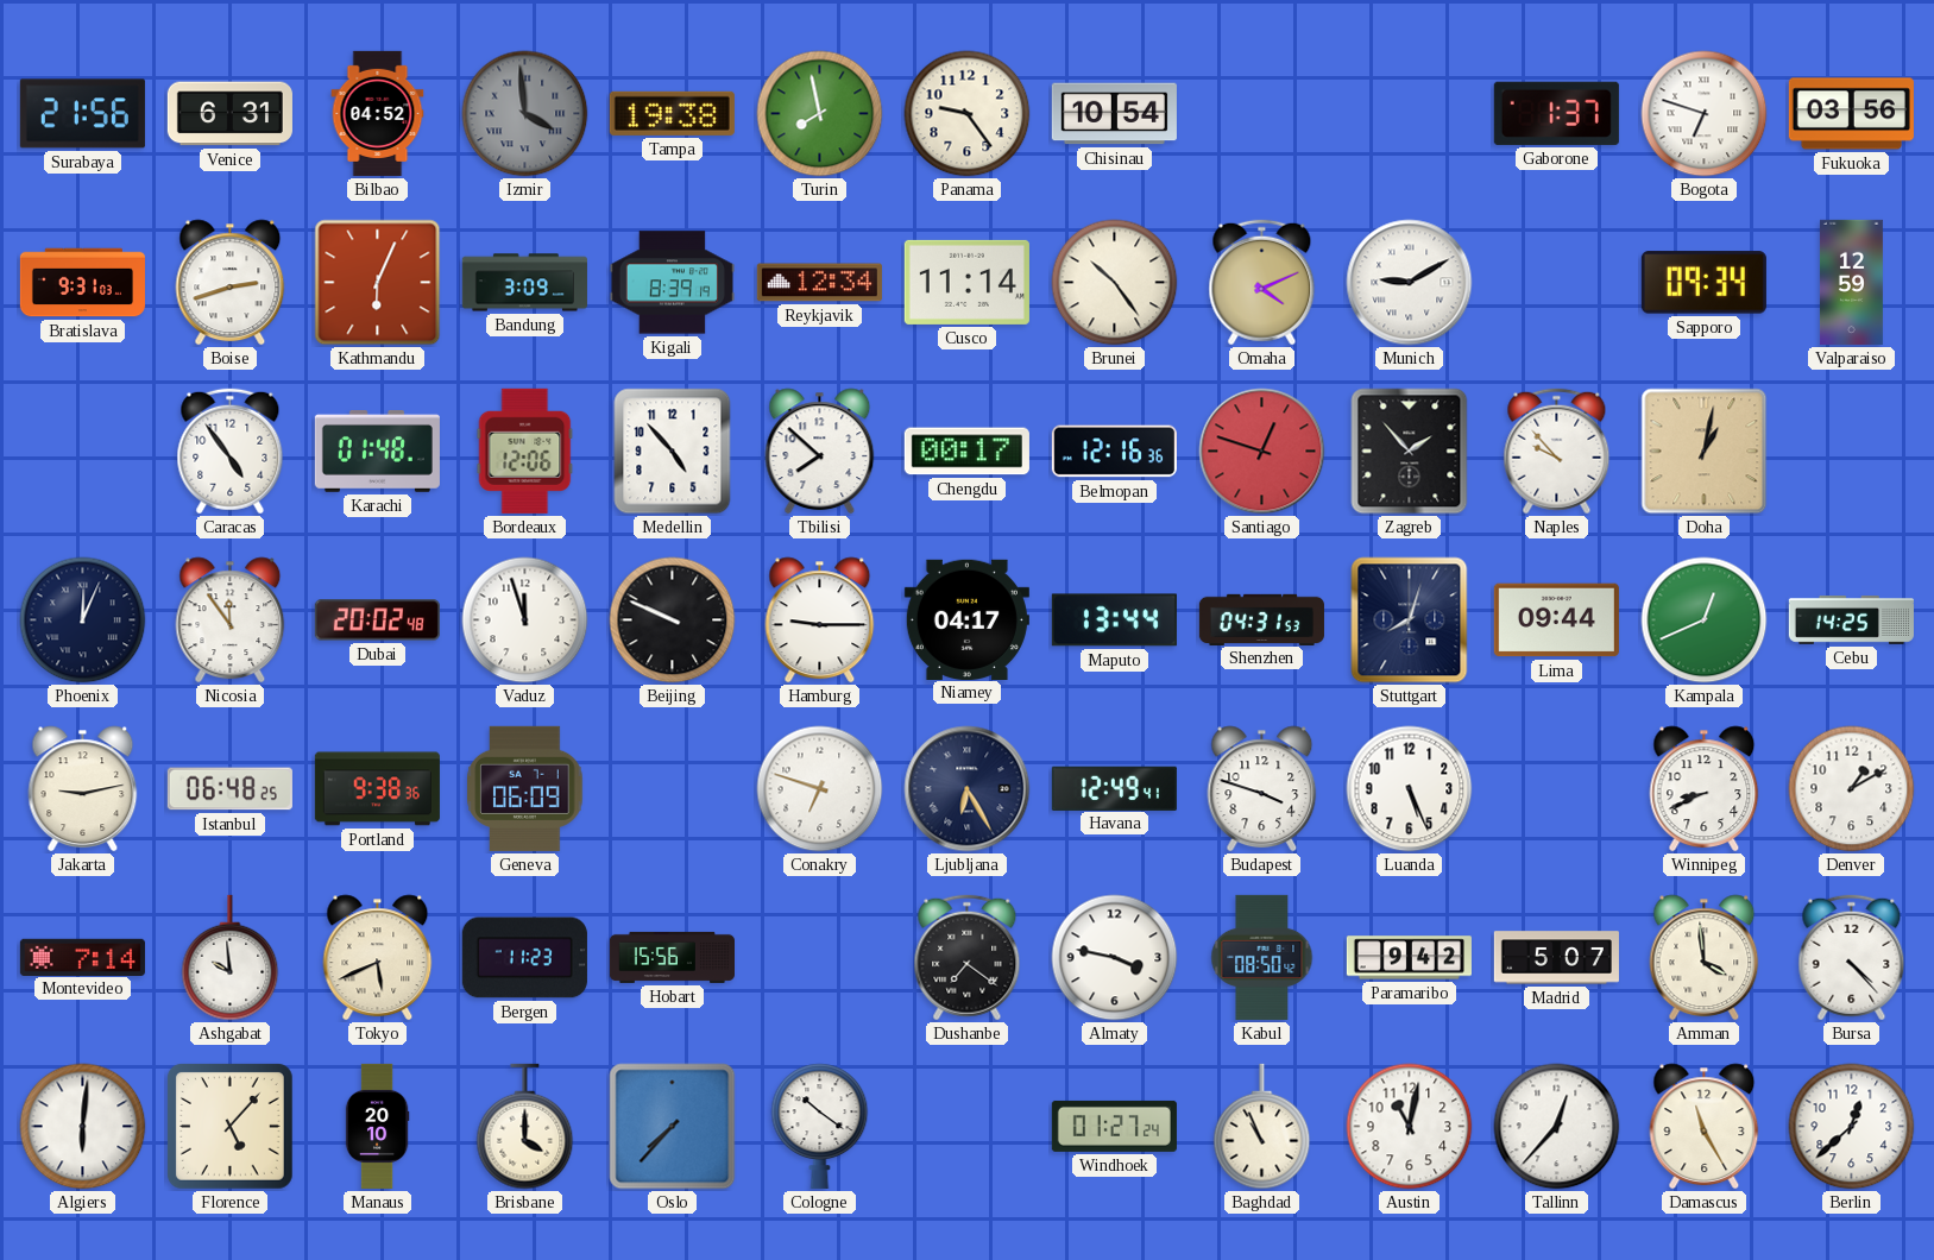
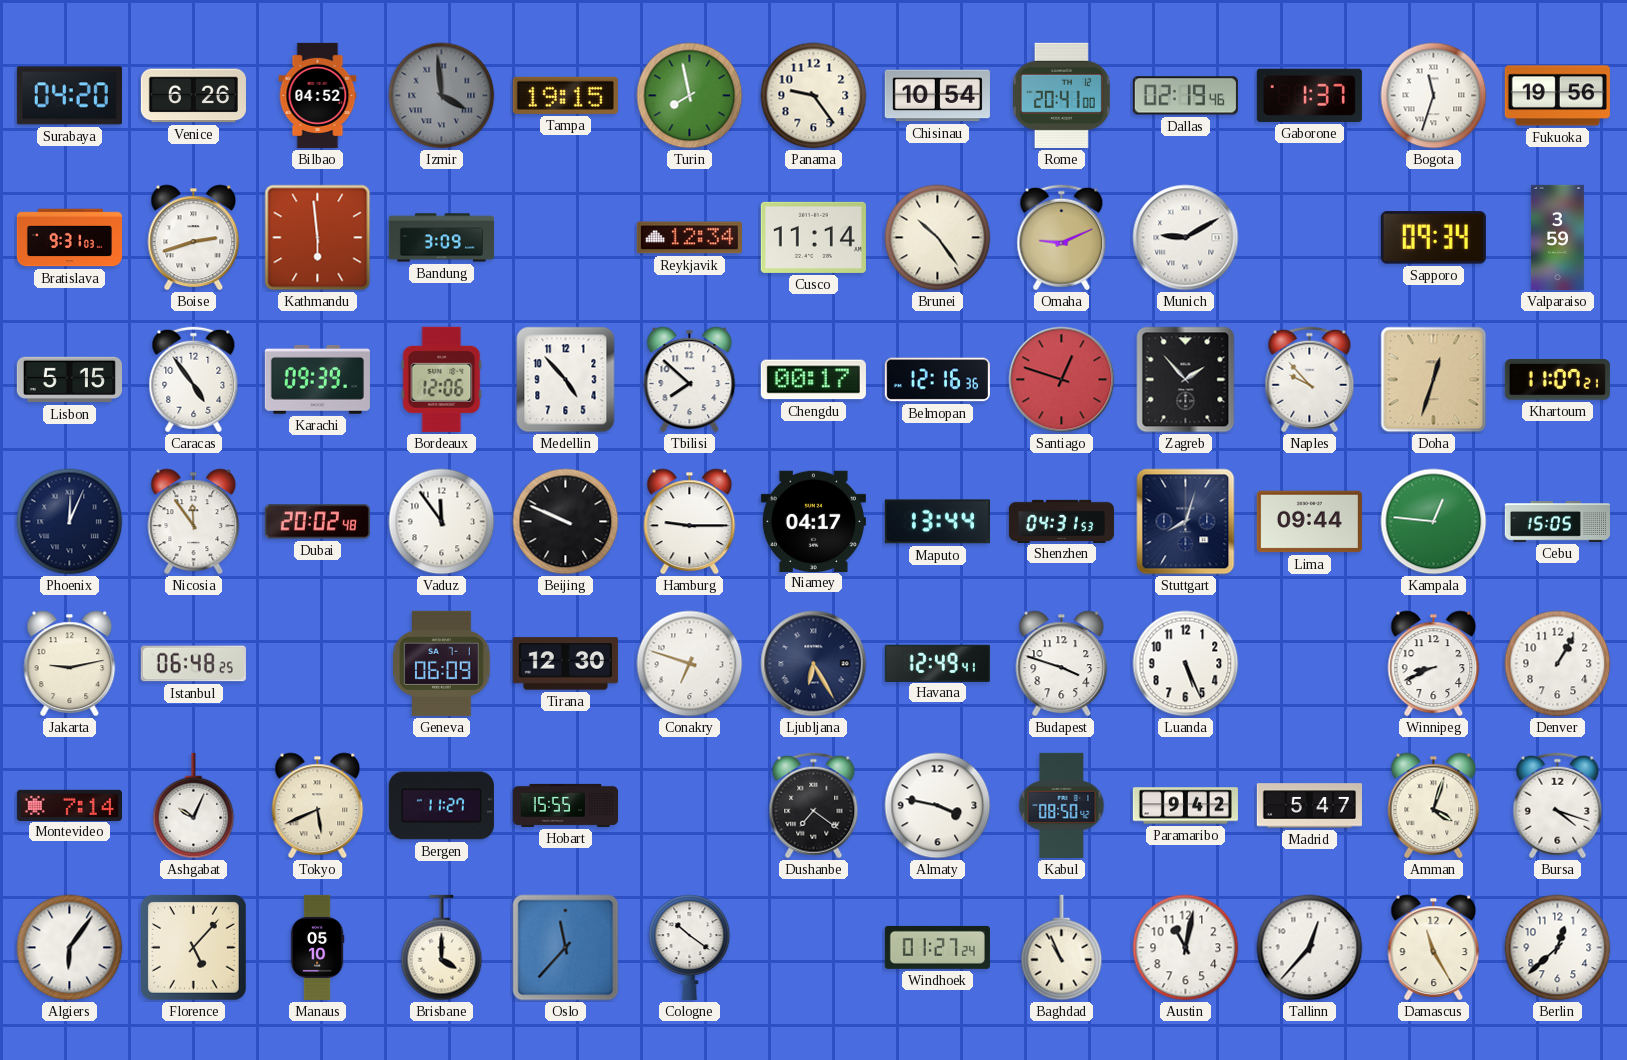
Surabaya: 21:56 -> 04:20
Venice: 6:31 -> 6:26
Tampa: 19:38 -> 19:15
Rome: none -> 20:41
Dallas: none -> 02:19
Bogota: 6:48 -> 11:33
Fukuoka: 03:56 -> 19:56
Kathmandu: 6:04 -> 5:59
Kigali: 8:39 -> none
Omaha: 4:11 -> 9:11
Valparaiso: 12:59 -> 3:59
Lisbon: none -> 5:15
Karachi: 01:48 -> 09:39
Doha: 1:02 -> 12:33
Khartoum: none -> 11:07
Vaduz: 11:57 -> 11:54
Kampala: 12:41 -> 12:46
Cebu: 14:25 -> 15:05
Portland: 9:38 -> none
Tirana: none -> 12:30
Denver: 1:10 -> 1:05
Ashgabat: 9:59 -> 10:04
Bergen: 11:23 -> 11:27
Hobart: 15:56 -> 15:55
Madrid: 5:07 -> 5:47
Amman: 3:59 -> 4:03
Bursa: 4:23 -> 4:18
Algiers: 6:01 -> 6:06
Manaus: 20:10 -> 05:10
Oslo: 7:37 -> 11:37
